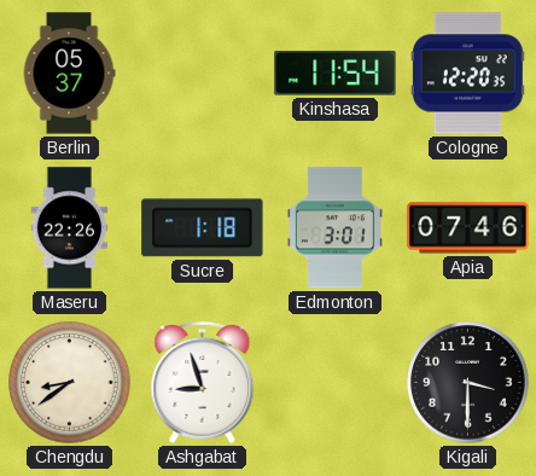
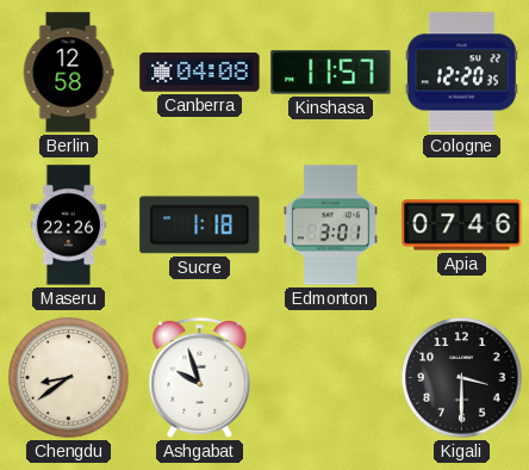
Berlin: 05:37 -> 12:58
Canberra: none -> 04:08
Kinshasa: 11:54 -> 11:57
Ashgabat: 8:57 -> 9:57
